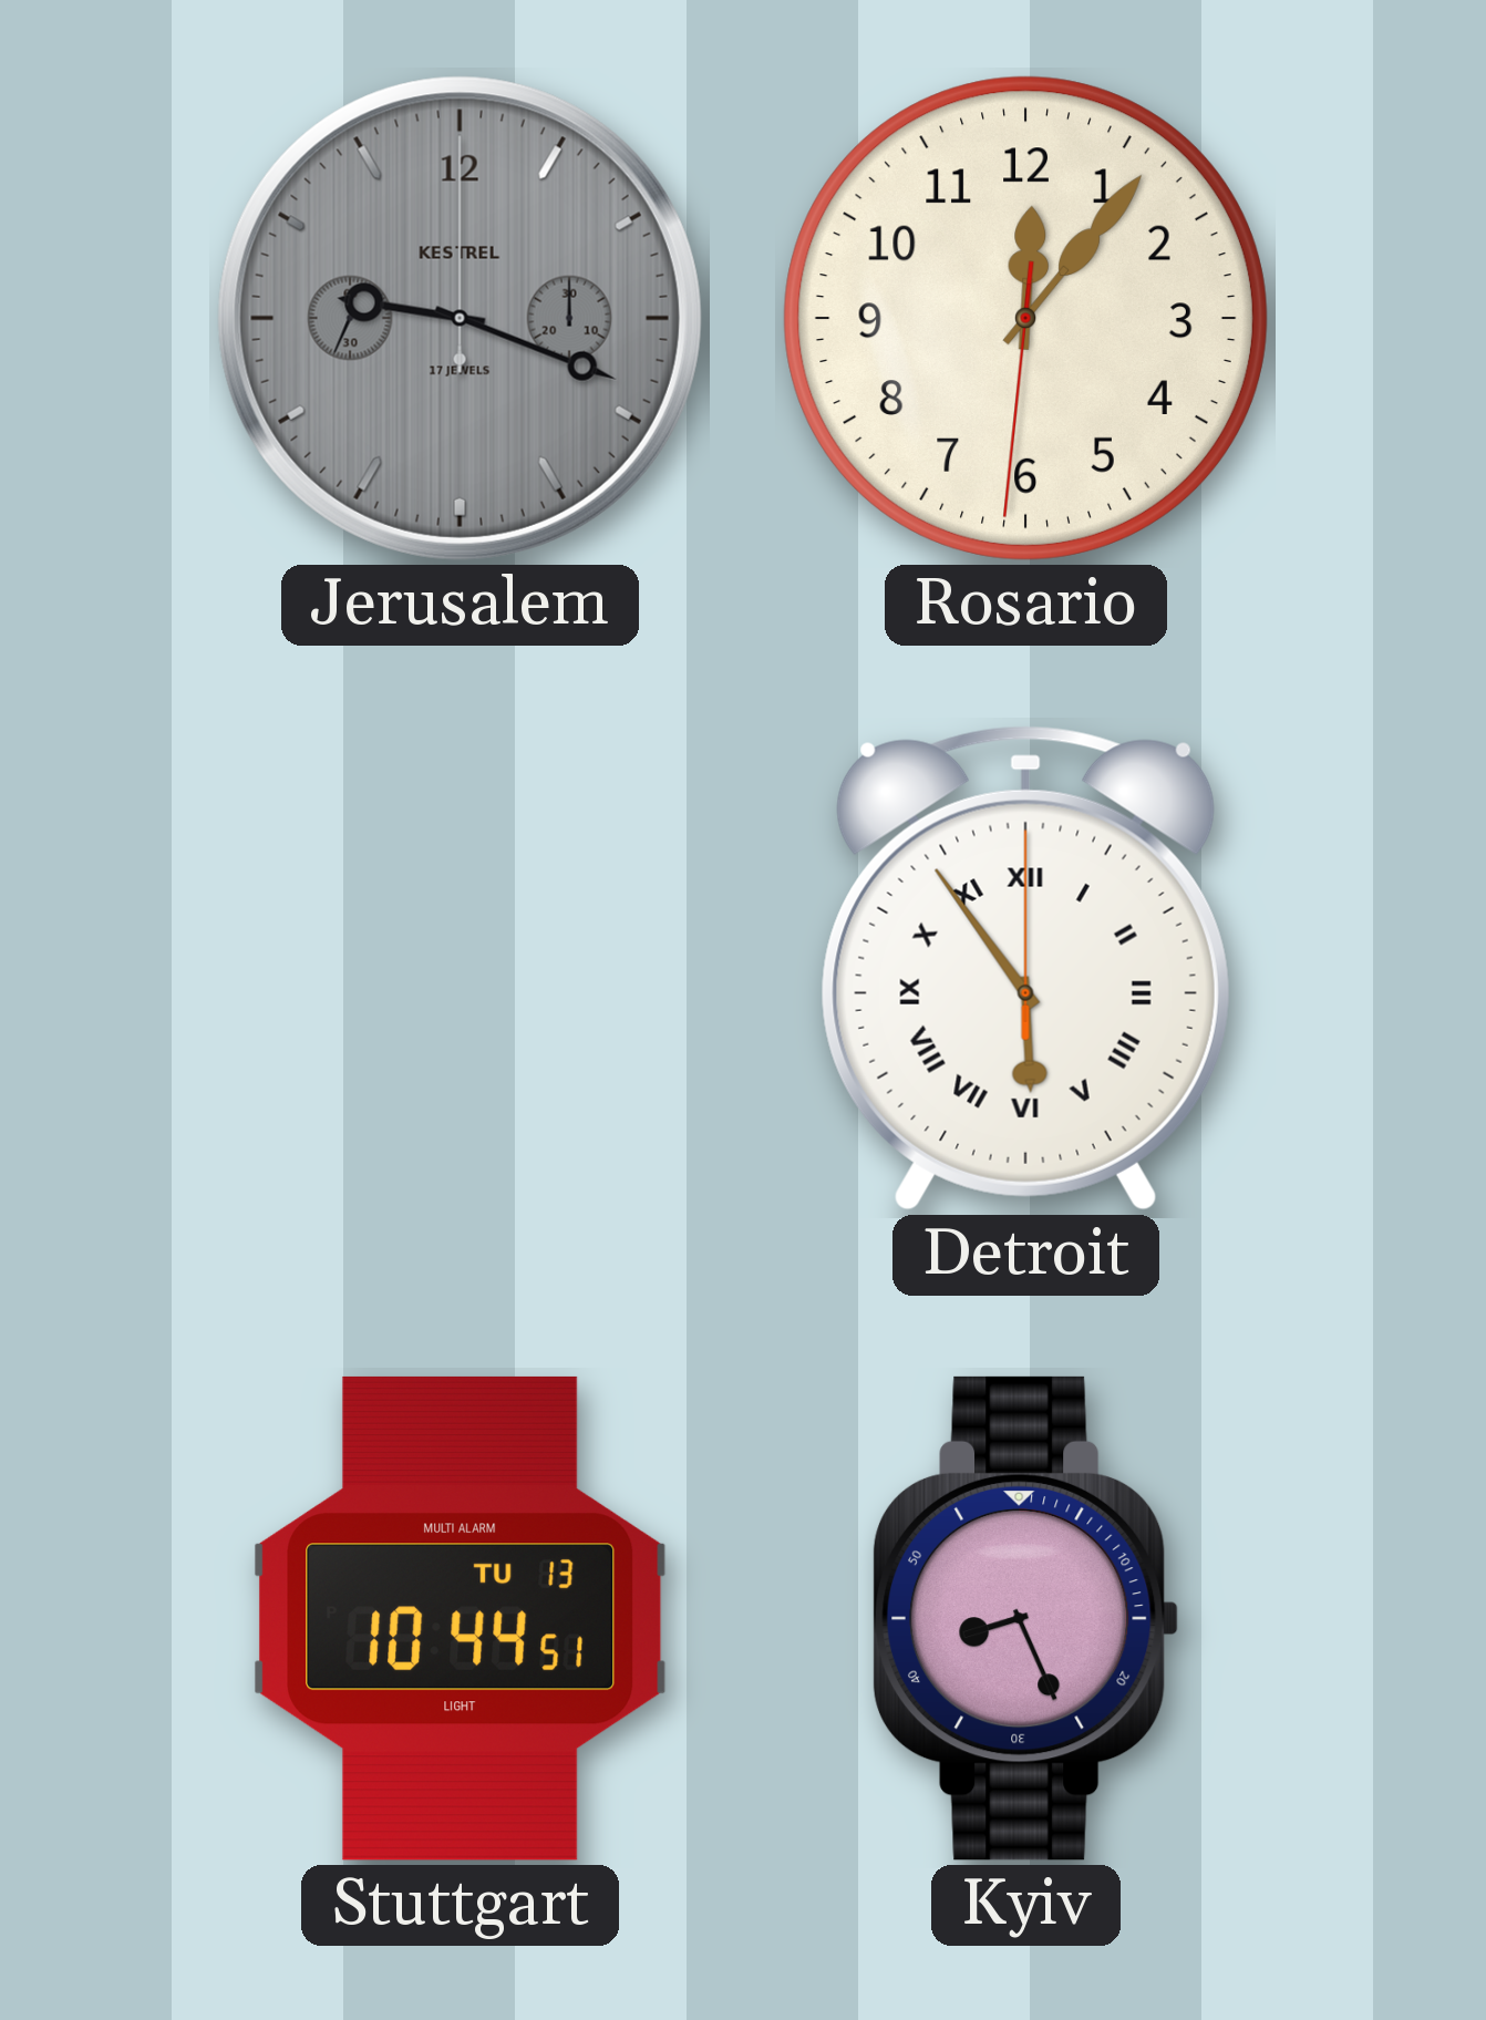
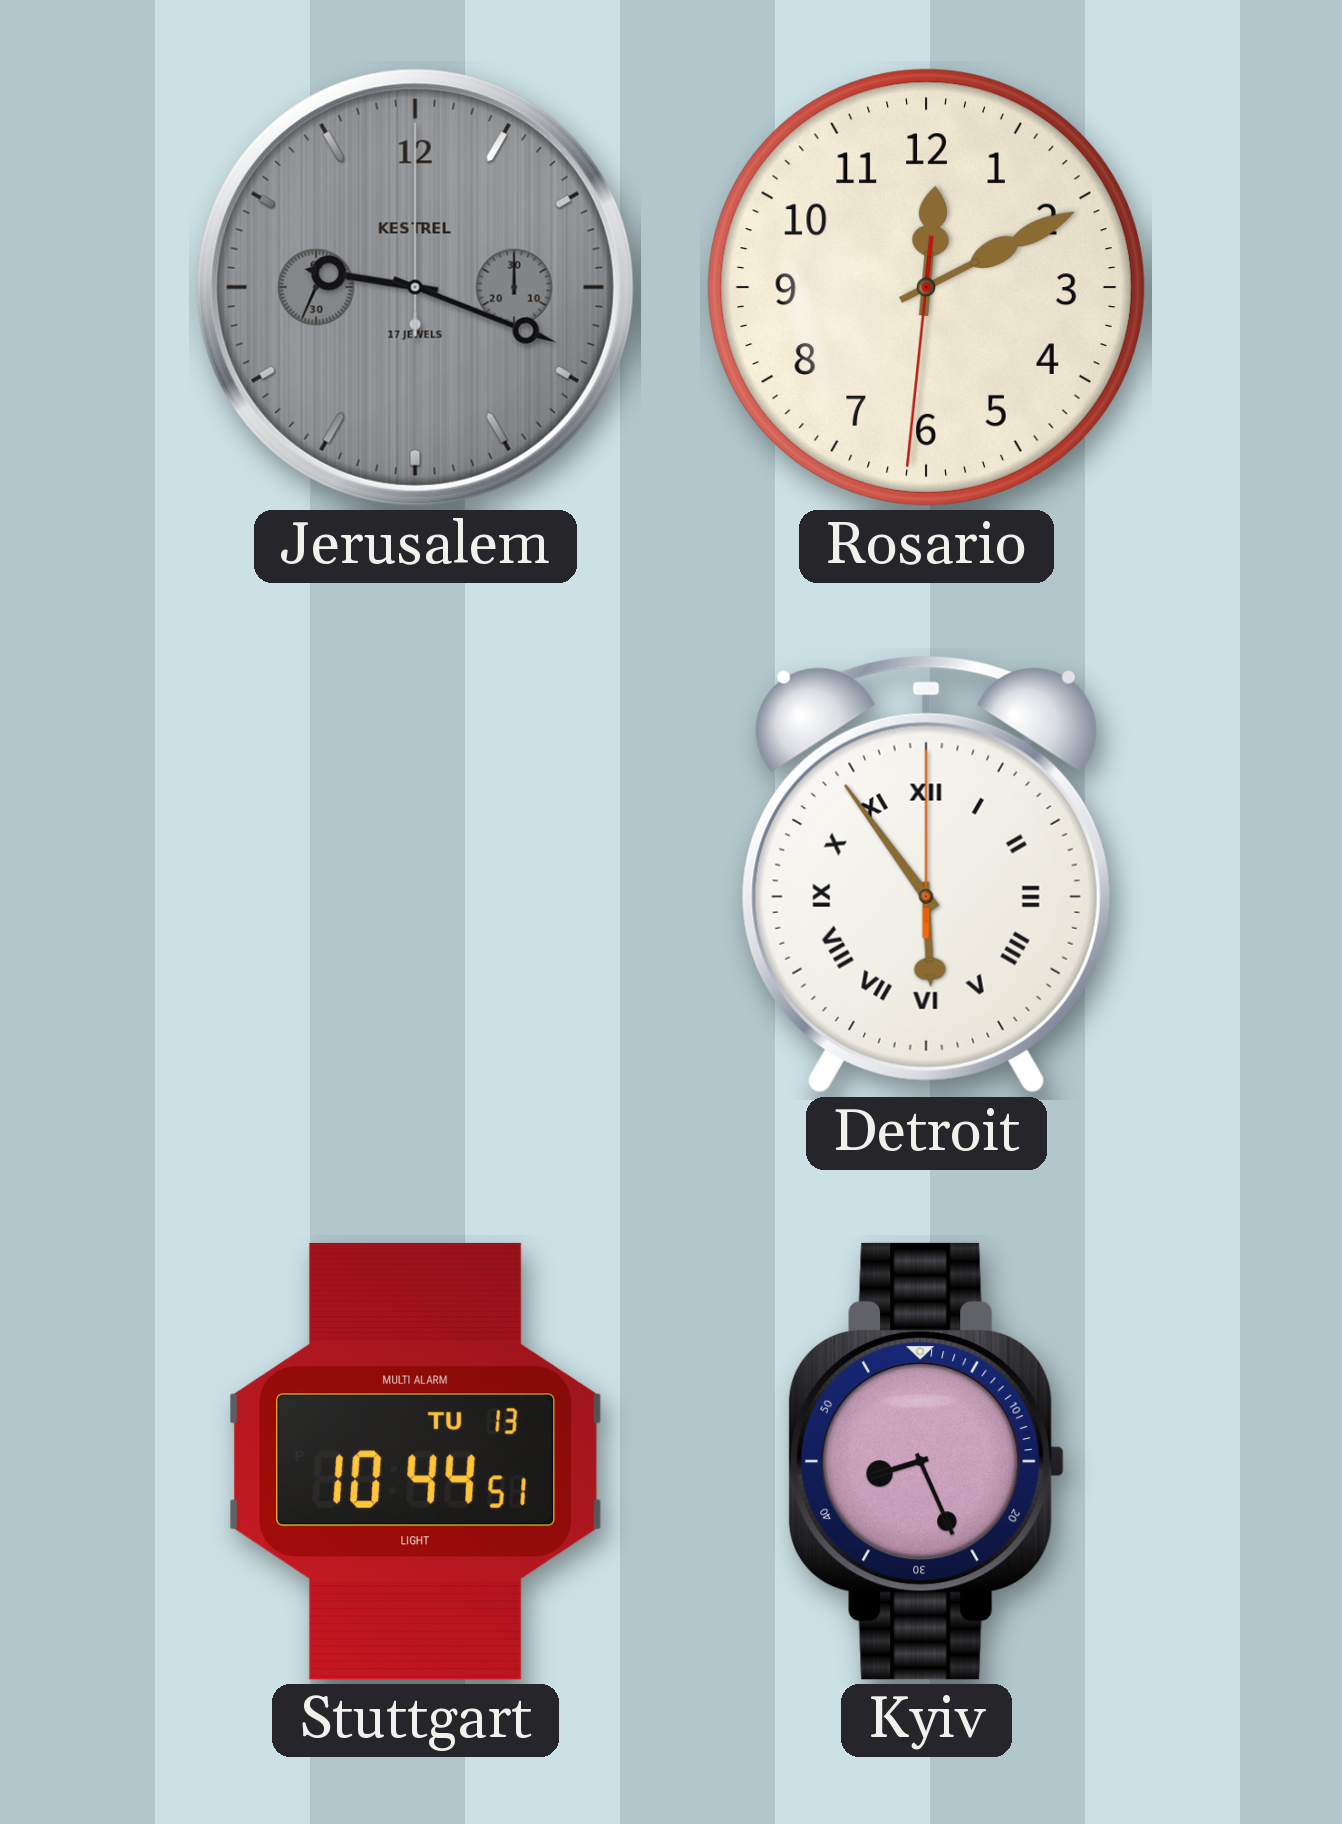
Rosario: 12:06 -> 12:10
